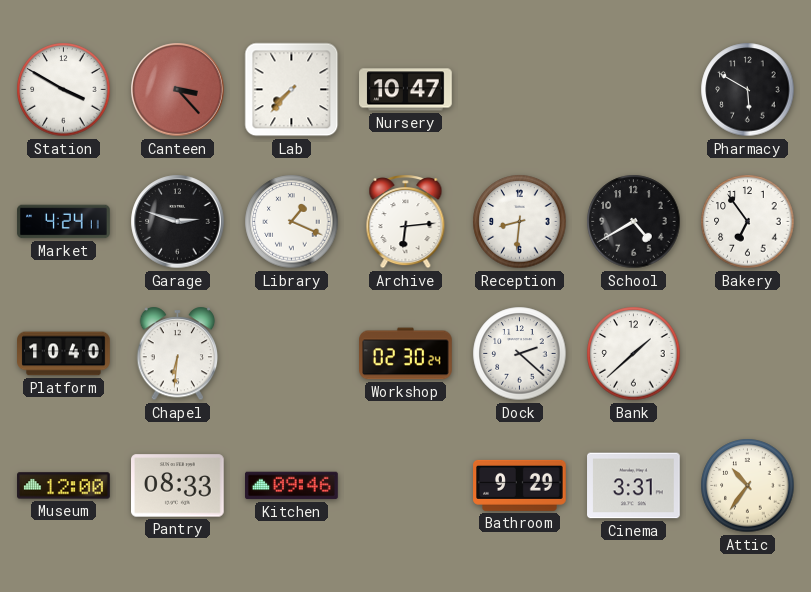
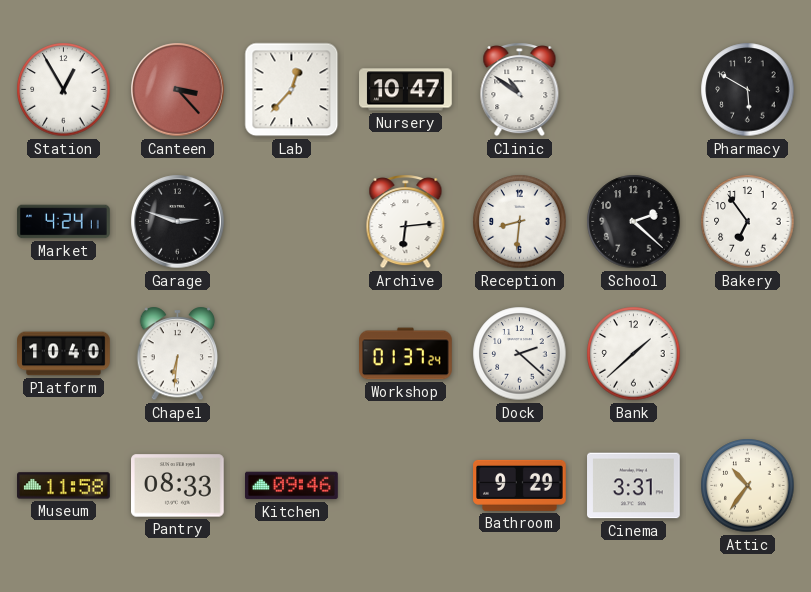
Station: 3:50 -> 12:55
Lab: 7:37 -> 12:37
Clinic: none -> 10:51
Library: 1:19 -> none
School: 4:40 -> 2:22
Workshop: 02:30 -> 01:37
Museum: 12:00 -> 11:58
